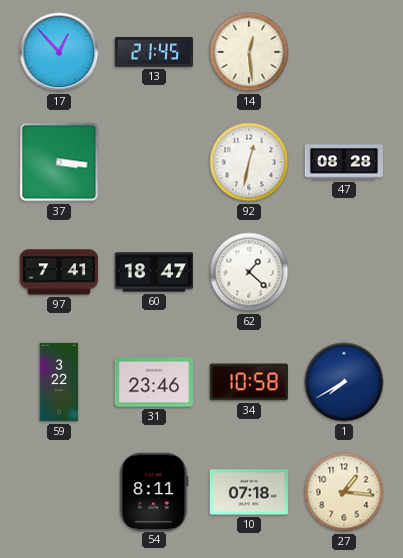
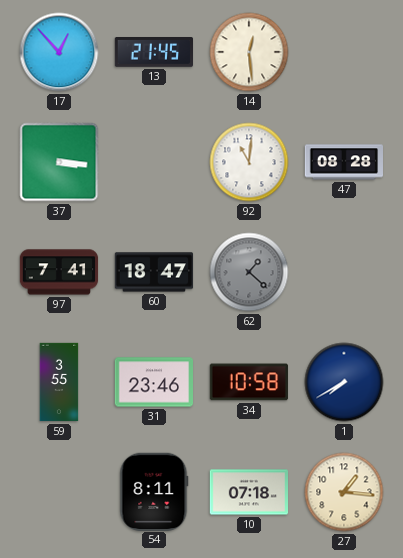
92: 12:32 -> 11:01
62 dial: white -> grey
59: 3:22 -> 3:55
